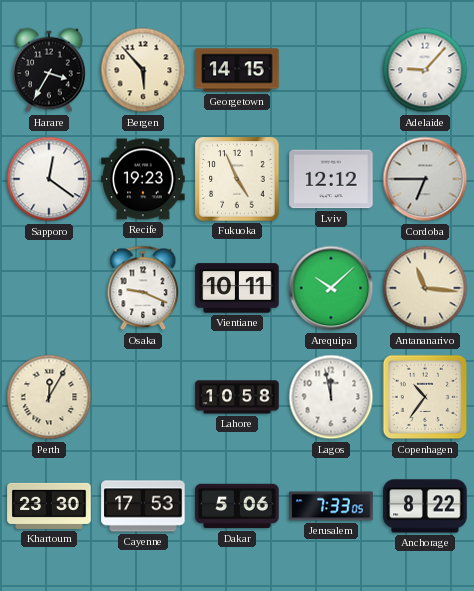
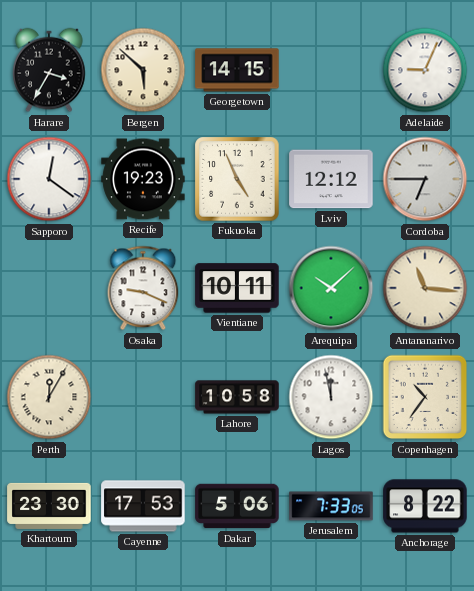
Bergen: 5:53 -> 5:52
Adelaide: 9:07 -> 9:04
